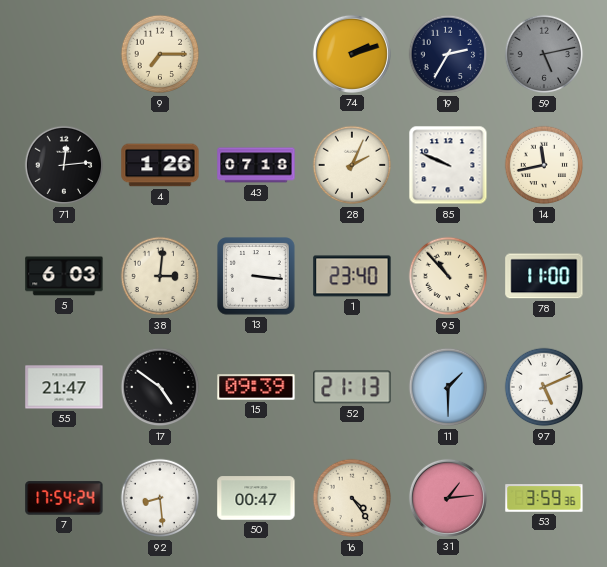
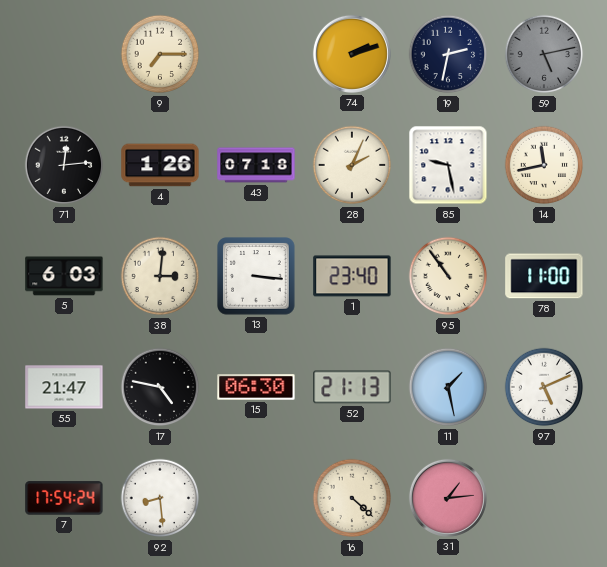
19: 2:35 -> 2:32
85: 9:49 -> 9:28
95: 10:53 -> 10:54
17: 4:51 -> 4:47
15: 09:39 -> 06:30
11: 1:30 -> 1:28
50: 00:47 -> none
16: 4:24 -> 4:22
53: 3:59 -> none
